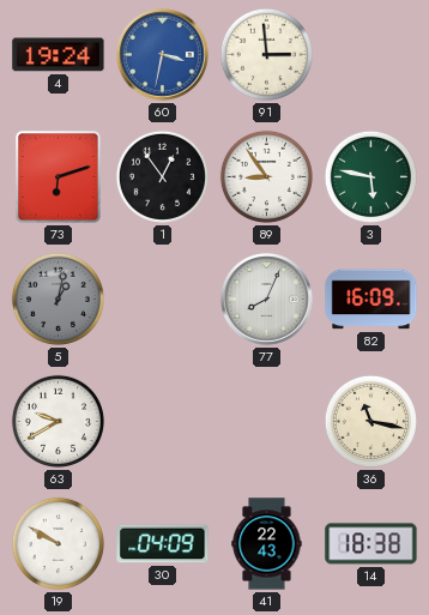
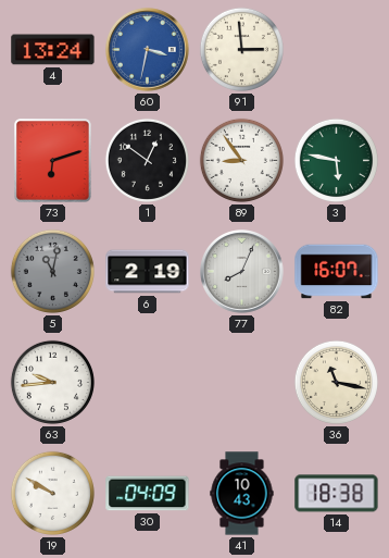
4: 19:24 -> 13:24
1: 12:54 -> 12:51
5: 1:02 -> 11:02
6: none -> 2:19
82: 16:09 -> 16:07
63: 9:40 -> 9:44
41: 22:43 -> 10:43
